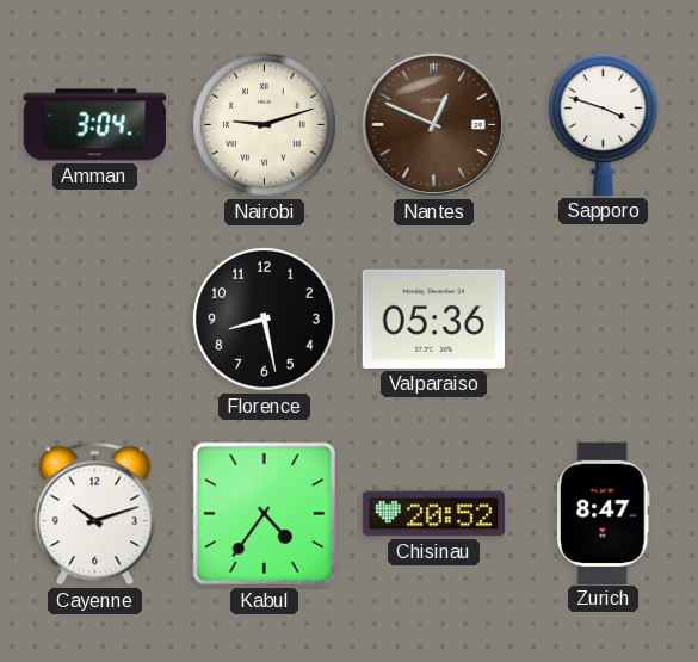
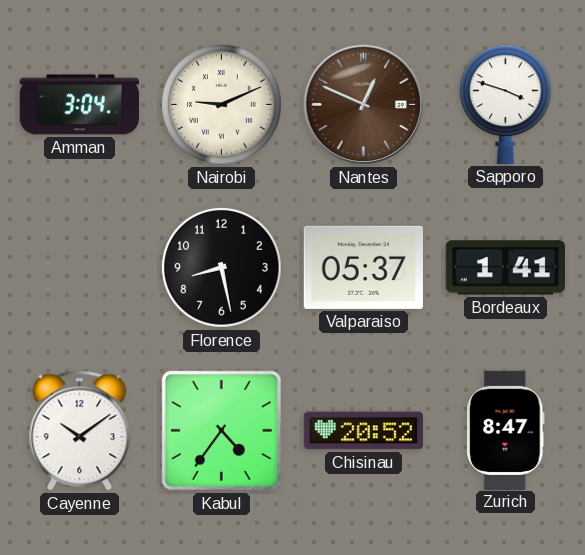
Nairobi: 9:12 -> 9:11
Valparaiso: 05:36 -> 05:37
Bordeaux: none -> 1:41
Cayenne: 10:12 -> 10:09
